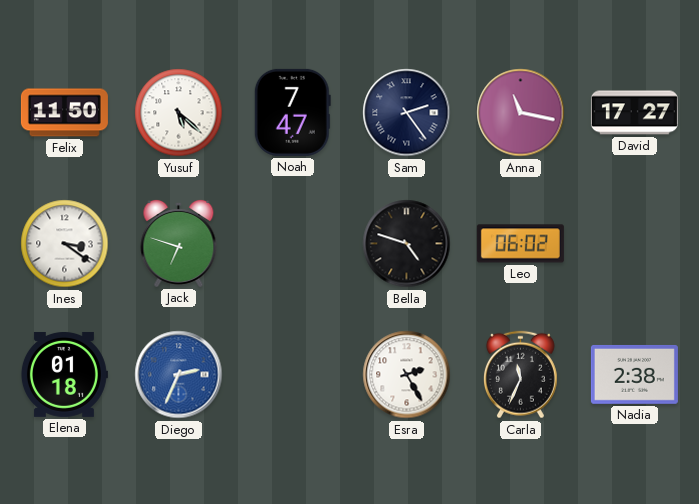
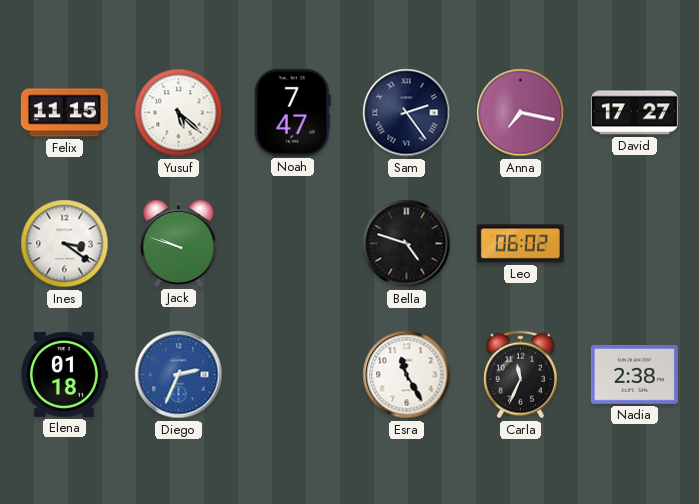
Felix: 11:50 -> 11:15
Anna: 11:17 -> 7:17
Jack: 6:48 -> 9:48
Esra: 2:25 -> 11:25
